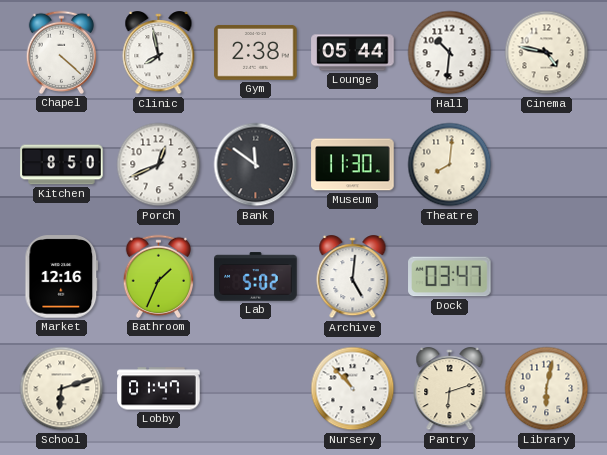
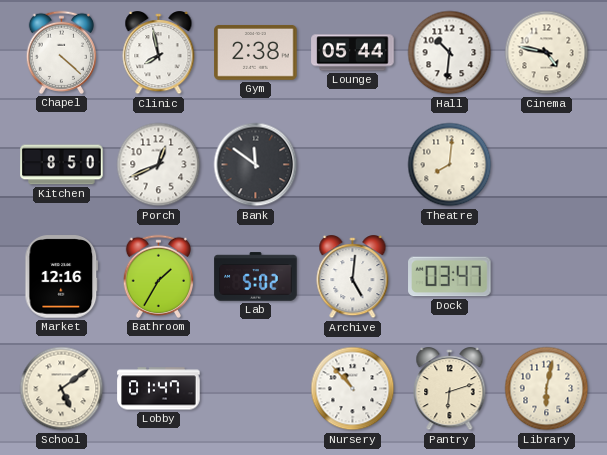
Museum: 11:30 -> none
Bathroom: 1:34 -> 1:35
School: 6:12 -> 5:09
